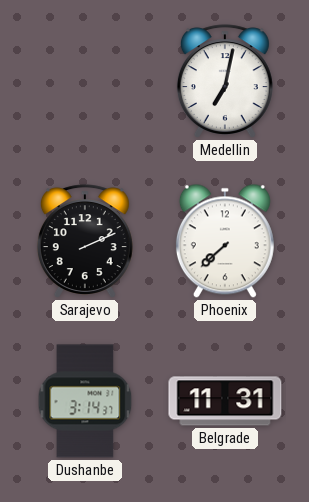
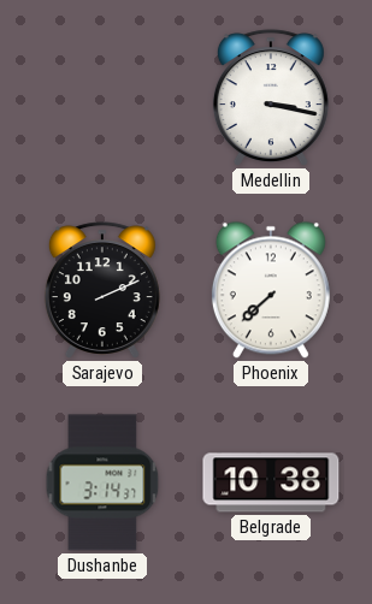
Medellin: 7:02 -> 3:17
Belgrade: 11:31 -> 10:38
